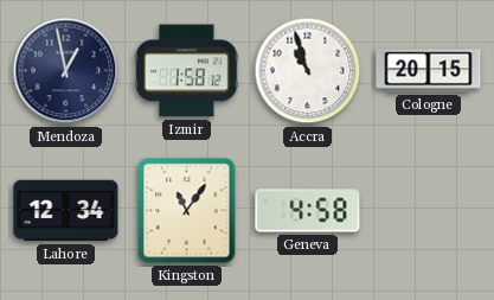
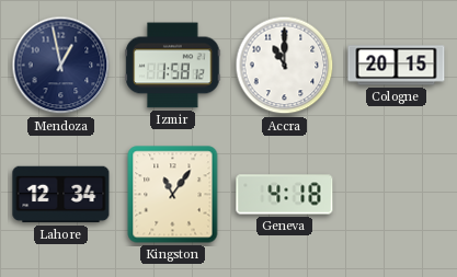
Accra: 10:57 -> 11:00
Geneva: 4:58 -> 4:18
